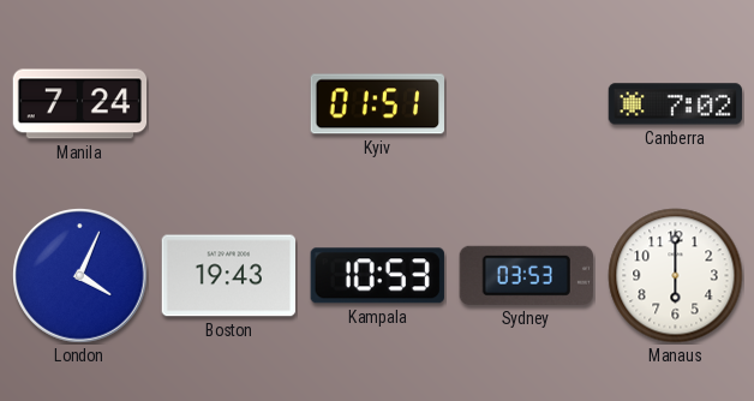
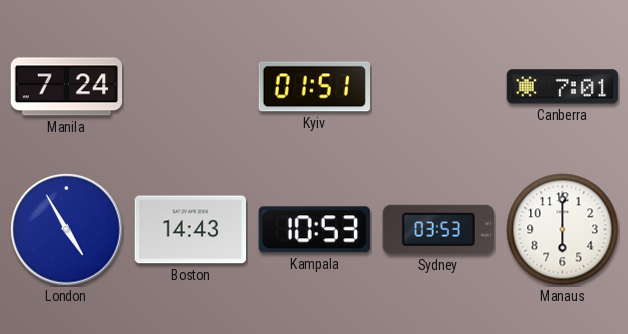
Canberra: 7:02 -> 7:01
London: 4:04 -> 4:55
Boston: 19:43 -> 14:43
